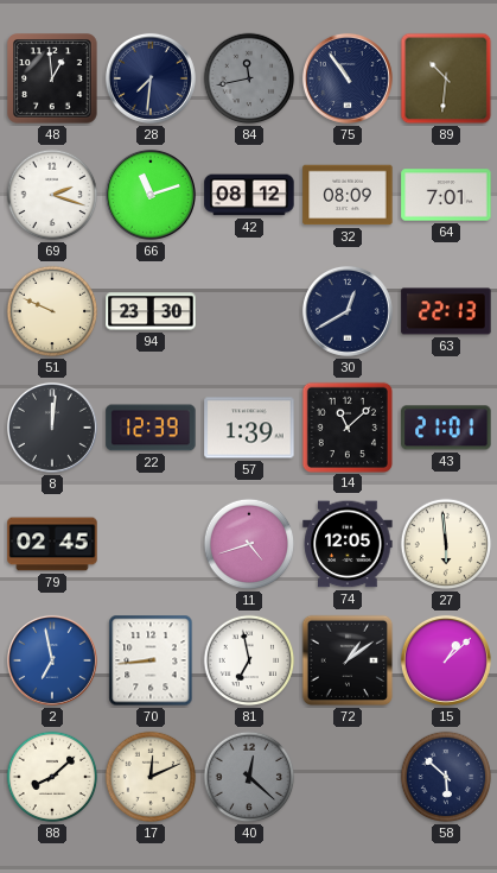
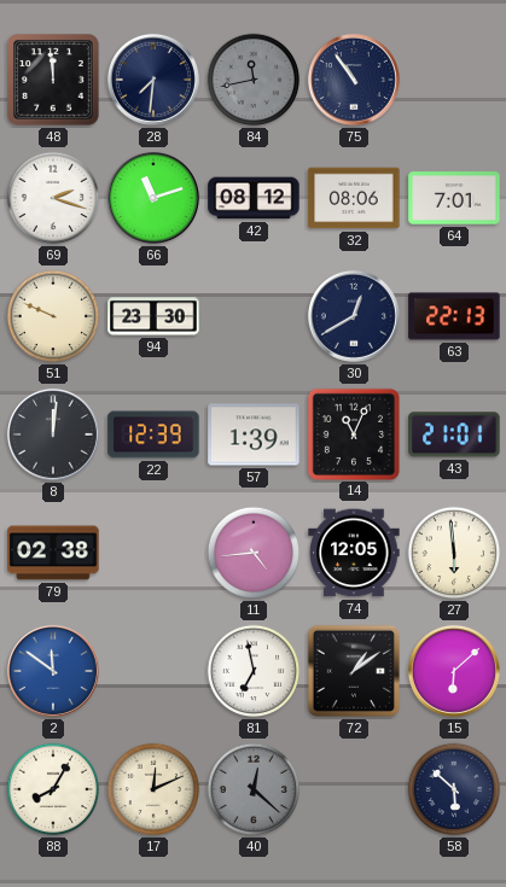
48: 12:59 -> 11:59
89: 10:31 -> none
32: 08:09 -> 08:06
14: 11:08 -> 11:04
79: 02:45 -> 02:38
11: 4:42 -> 4:44
2: 6:58 -> 11:51
70: 8:44 -> none
15: 1:08 -> 6:08
88: 8:08 -> 8:05
